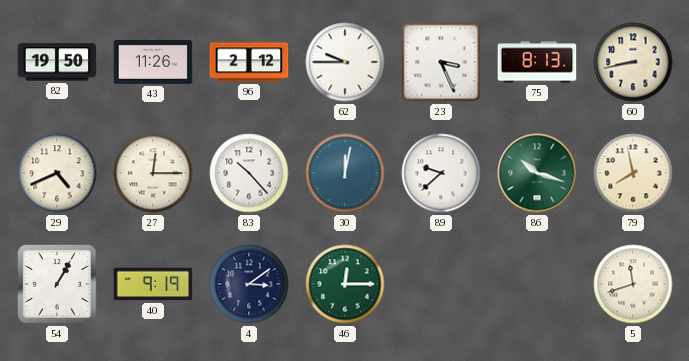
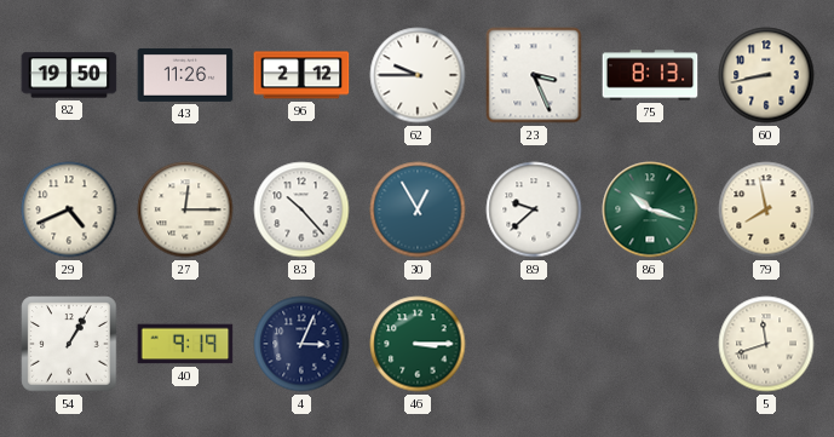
30: 12:02 -> 12:55
4: 3:09 -> 3:04
46: 12:15 -> 3:15
